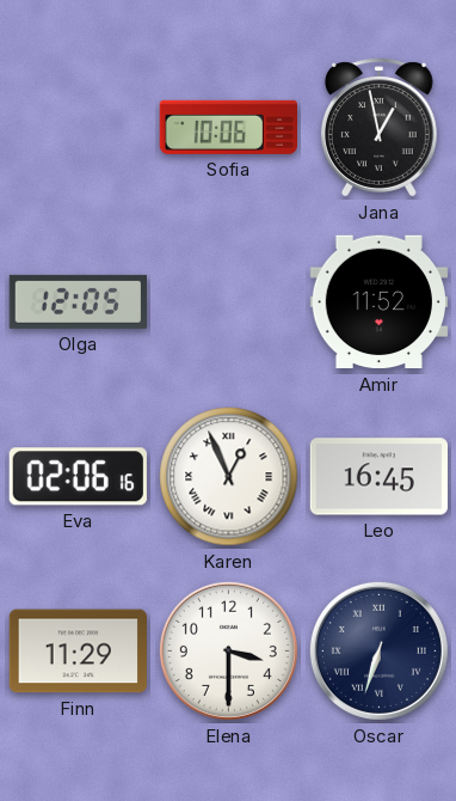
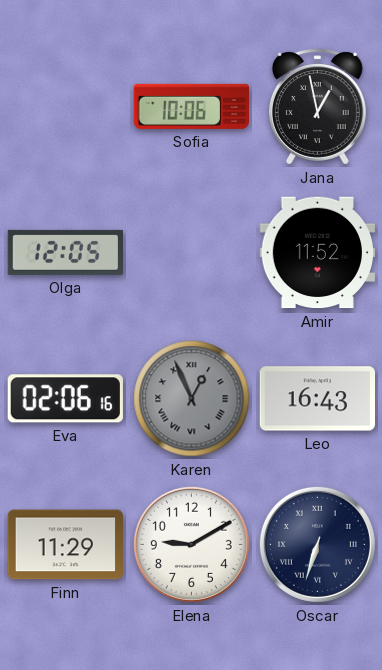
Karen dial: white -> grey
Leo: 16:45 -> 16:43
Elena: 3:30 -> 9:10
